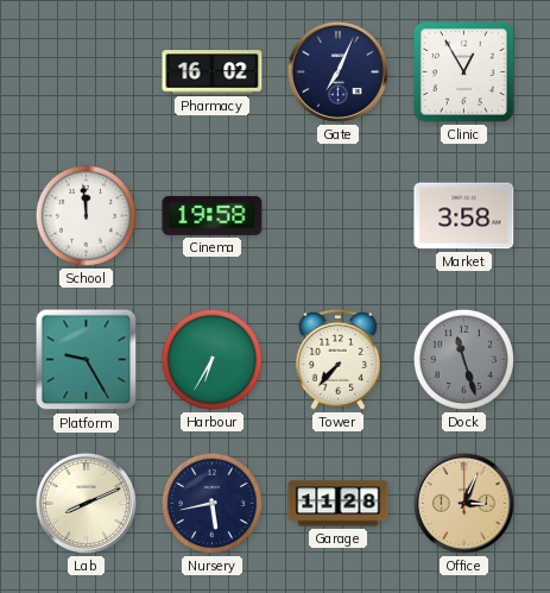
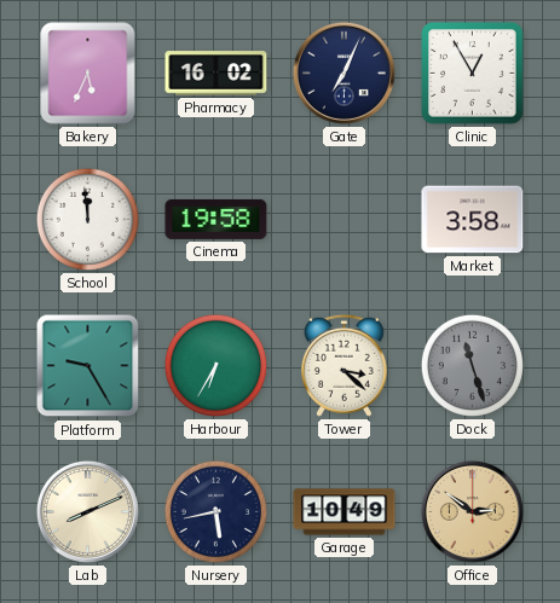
Bakery: none -> 5:34
Tower: 7:37 -> 3:22
Garage: 11:28 -> 10:49
Office: 3:04 -> 2:51
